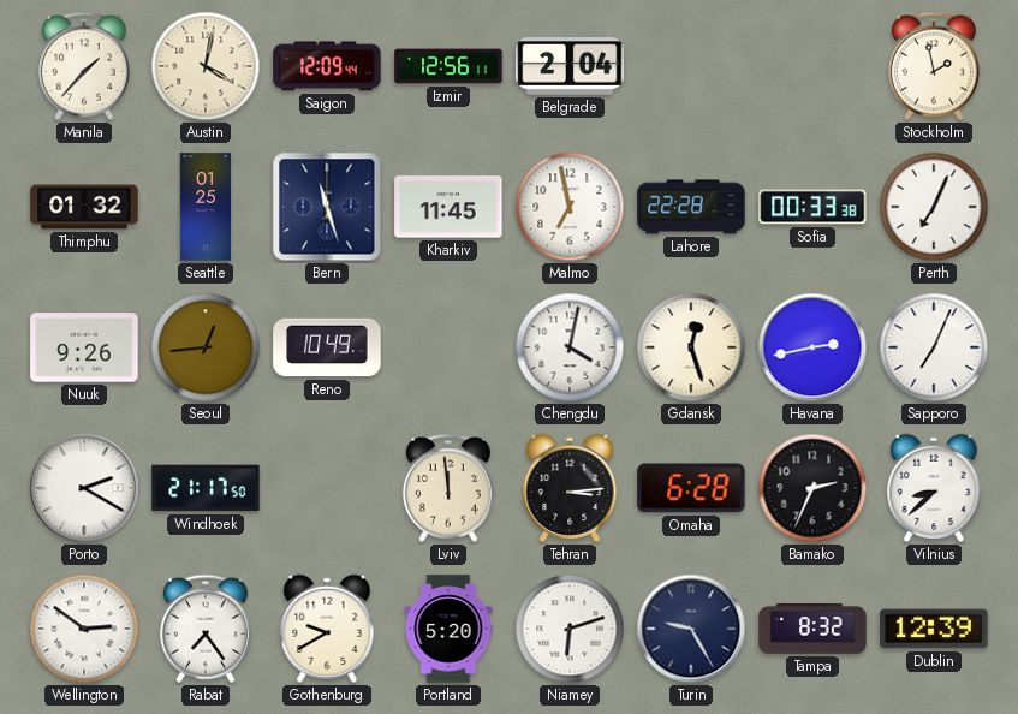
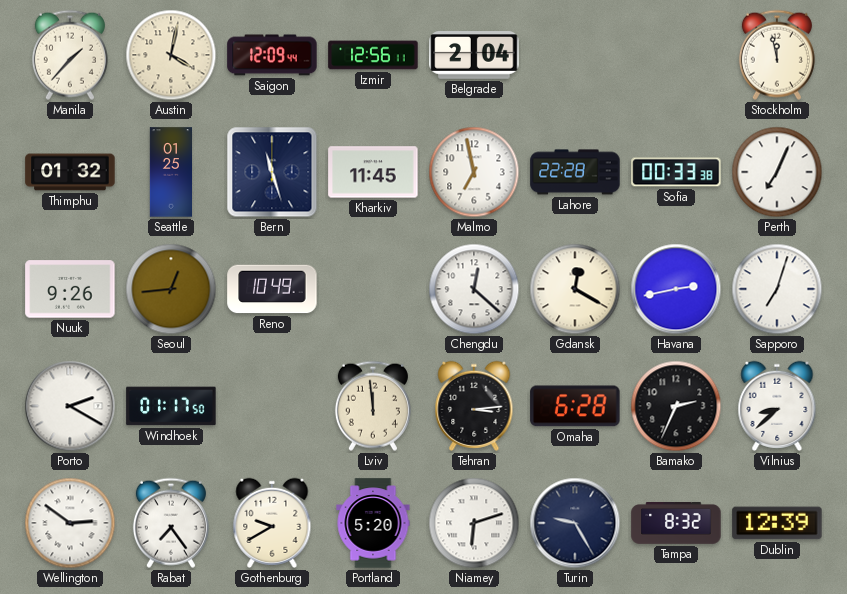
Stockholm: 1:58 -> 11:58
Chengdu: 4:02 -> 12:22
Gdansk: 12:27 -> 12:20
Sapporo: 7:04 -> 7:03
Windhoek: 21:17 -> 01:17
